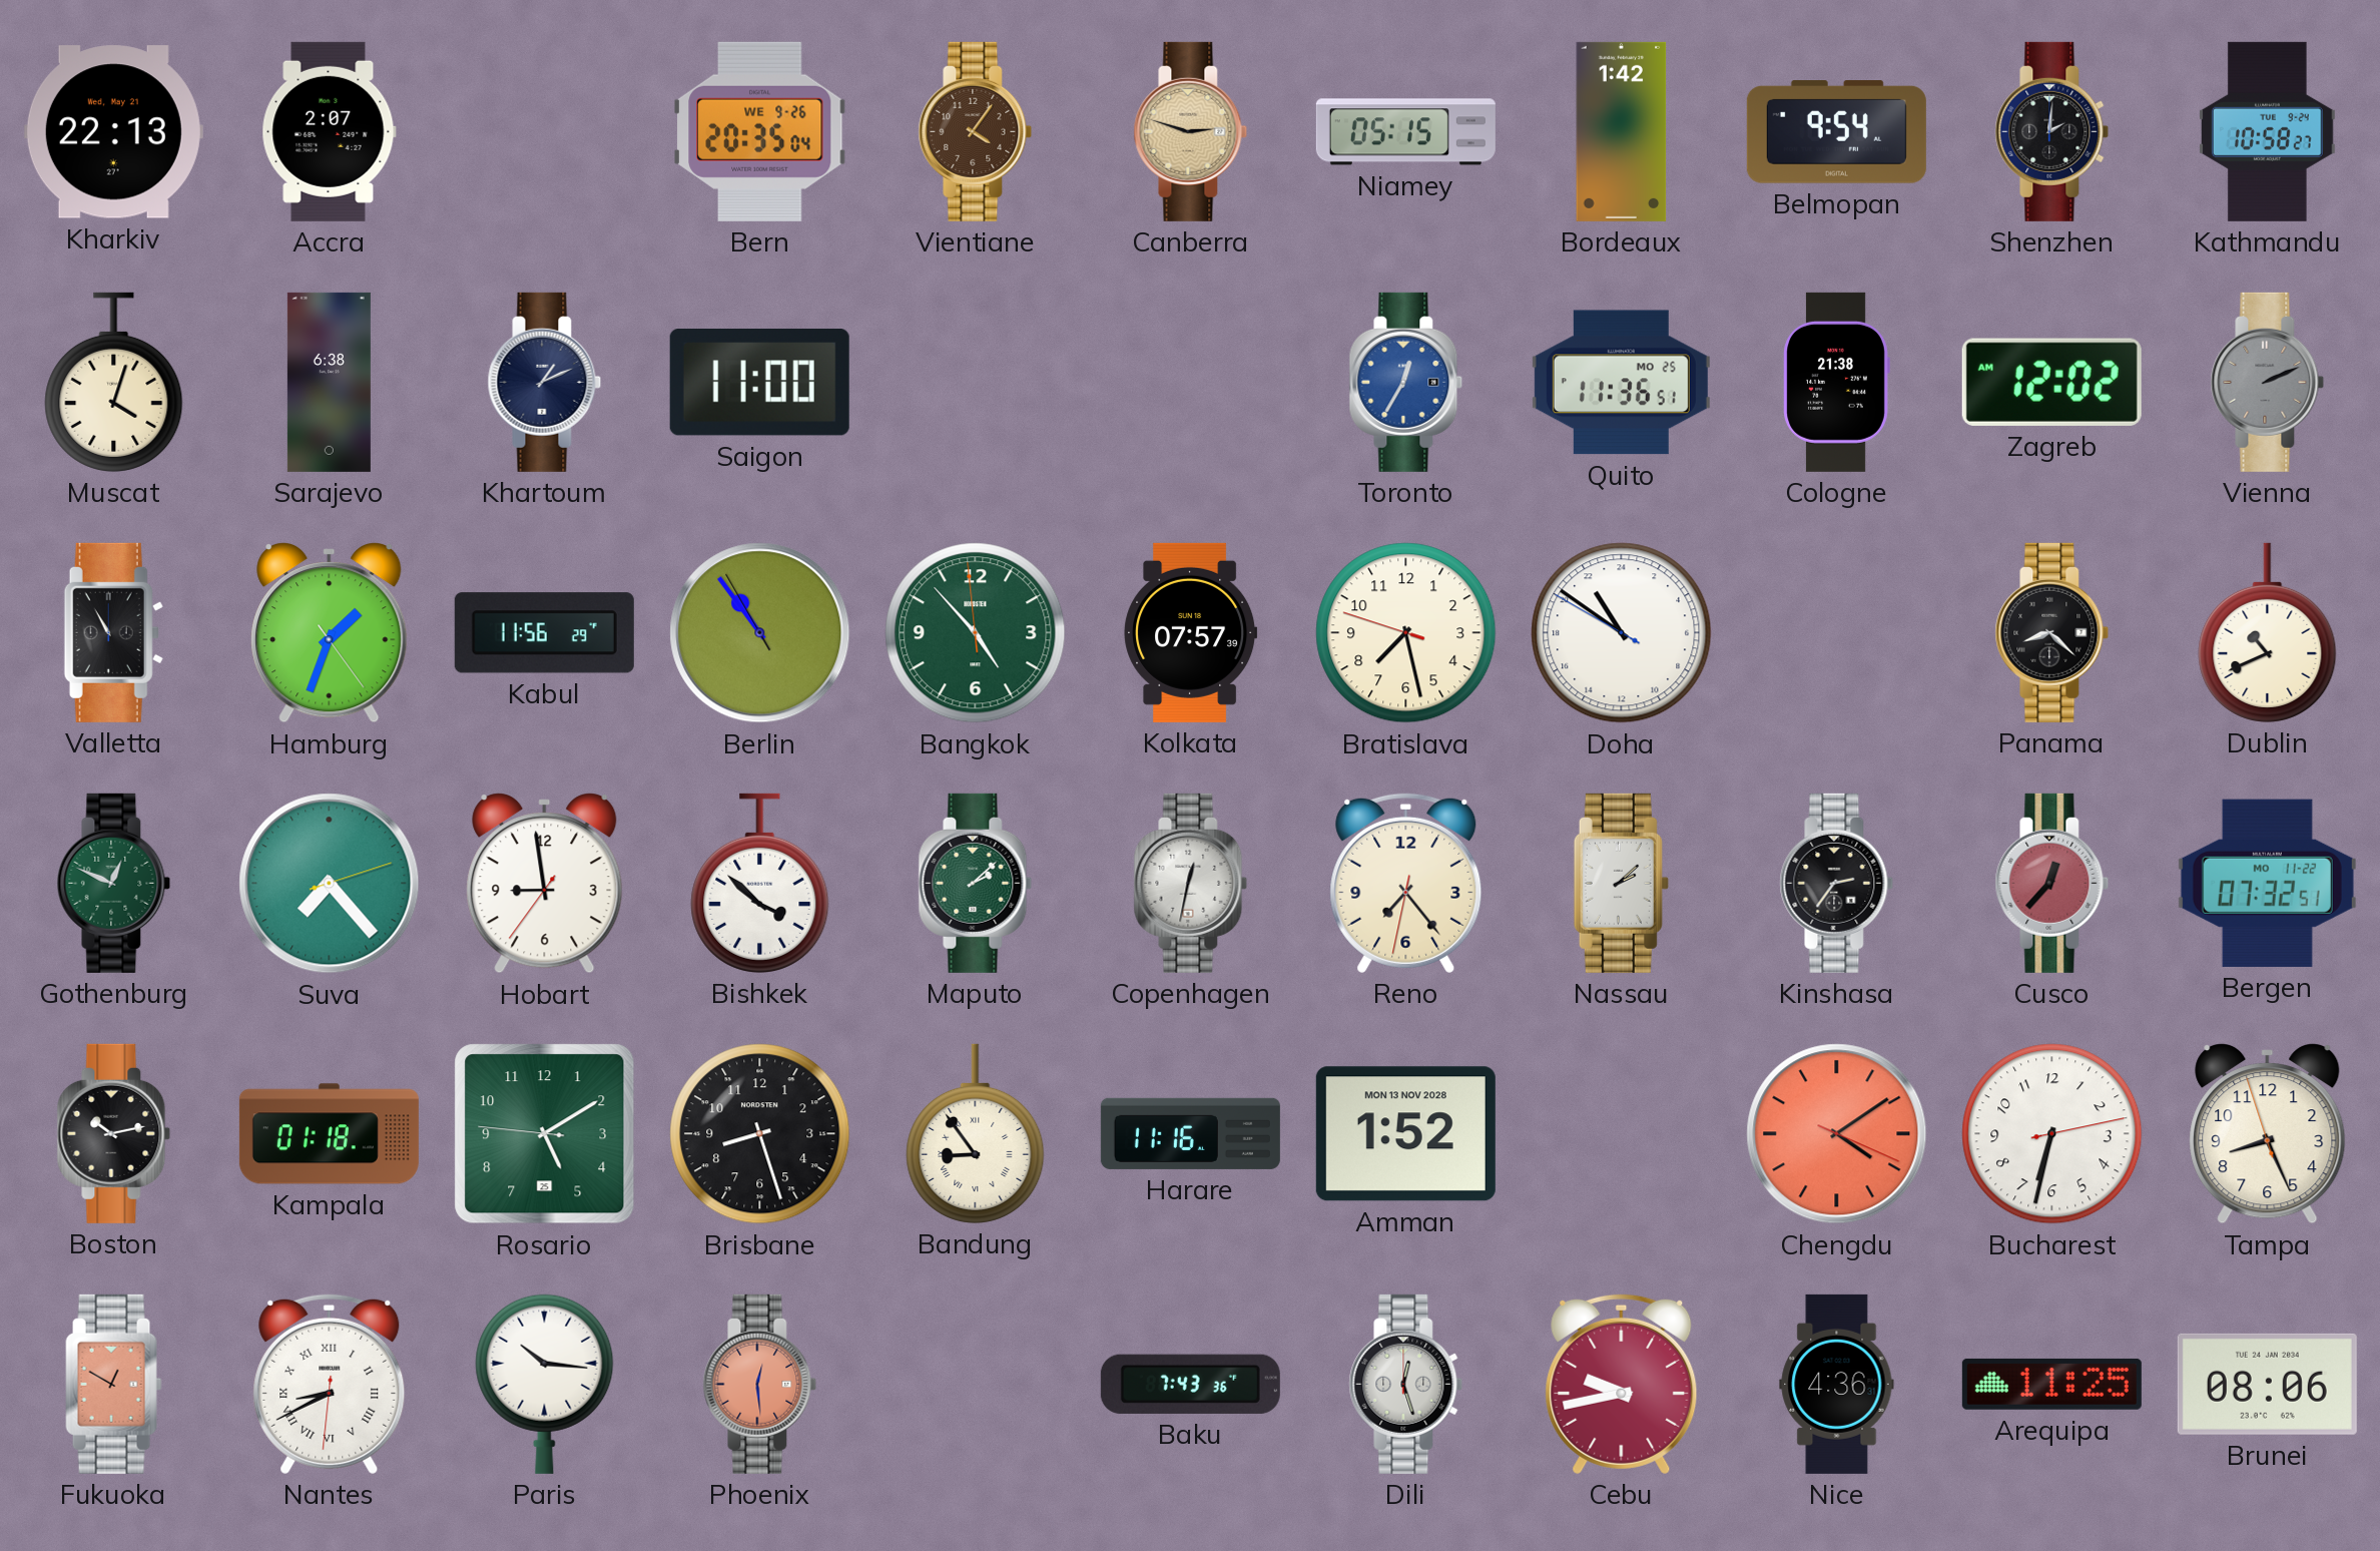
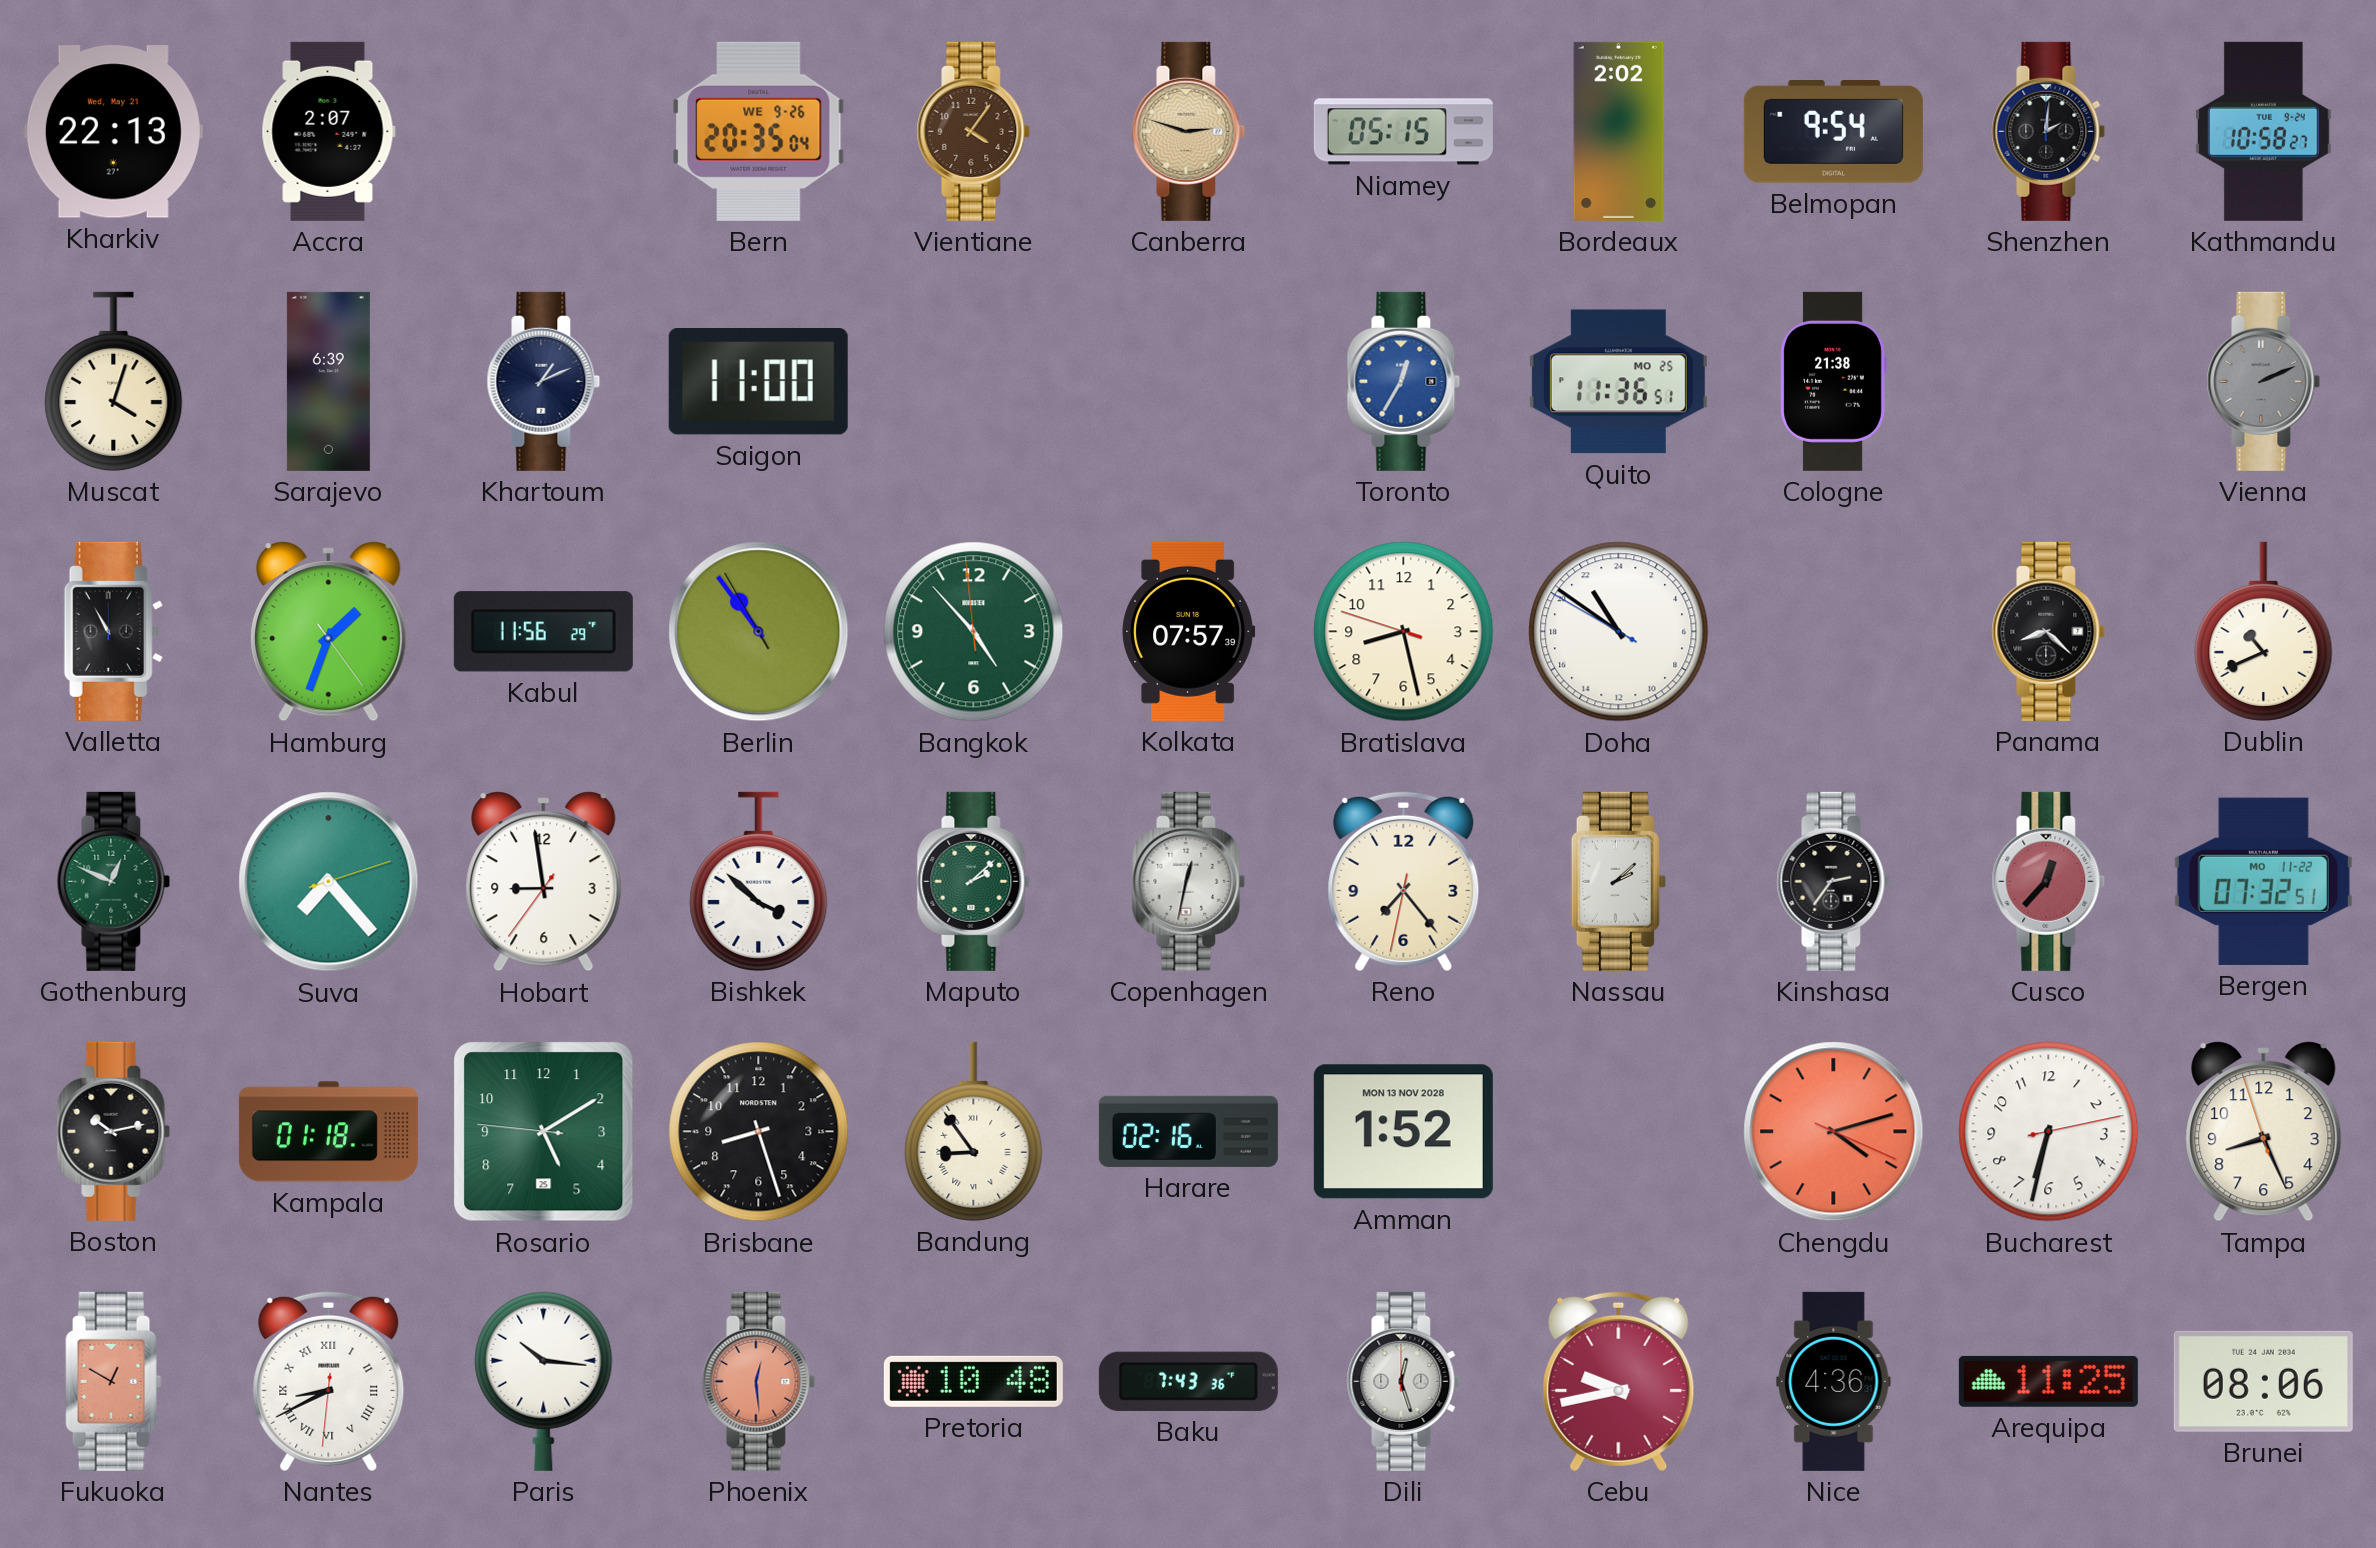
Bordeaux: 1:42 -> 2:02
Sarajevo: 6:38 -> 6:39
Zagreb: 12:02 -> none
Bratislava: 7:27 -> 8:27
Harare: 11:16 -> 02:16
Chengdu: 4:09 -> 4:12
Pretoria: none -> 10:48
